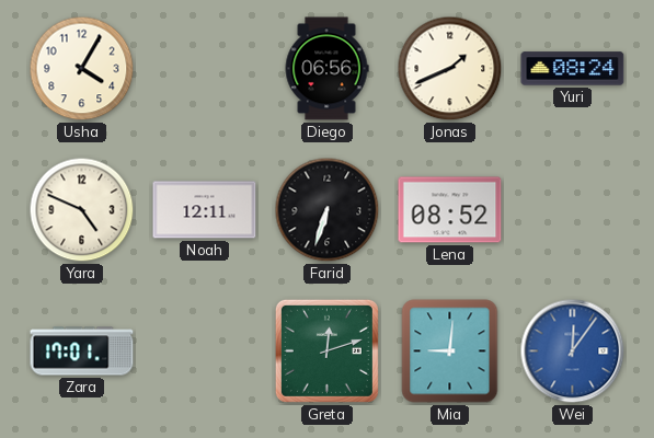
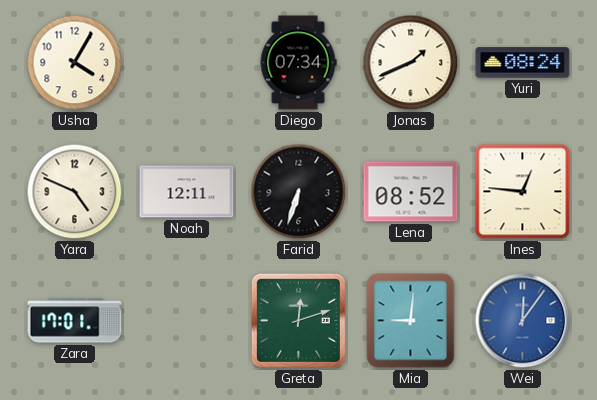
Diego: 06:56 -> 07:34
Ines: none -> 12:46
